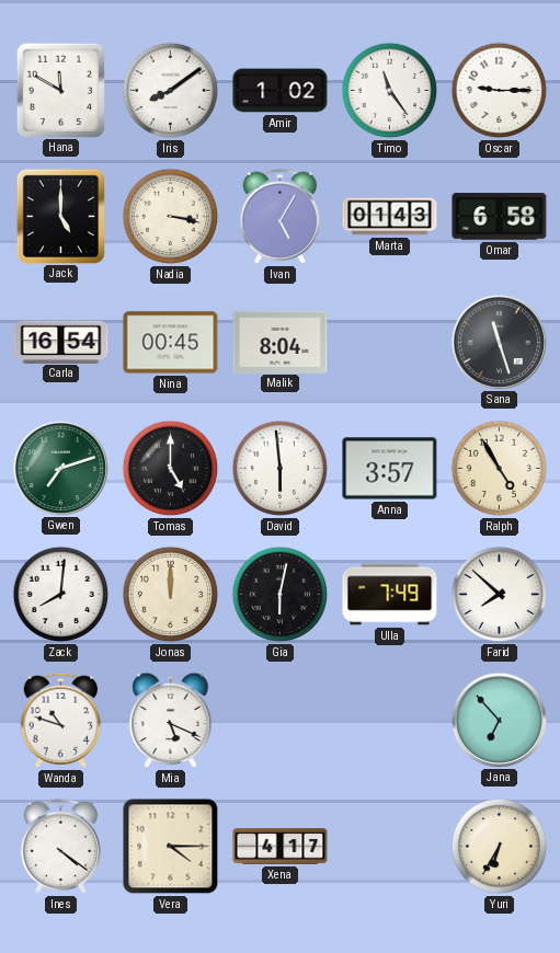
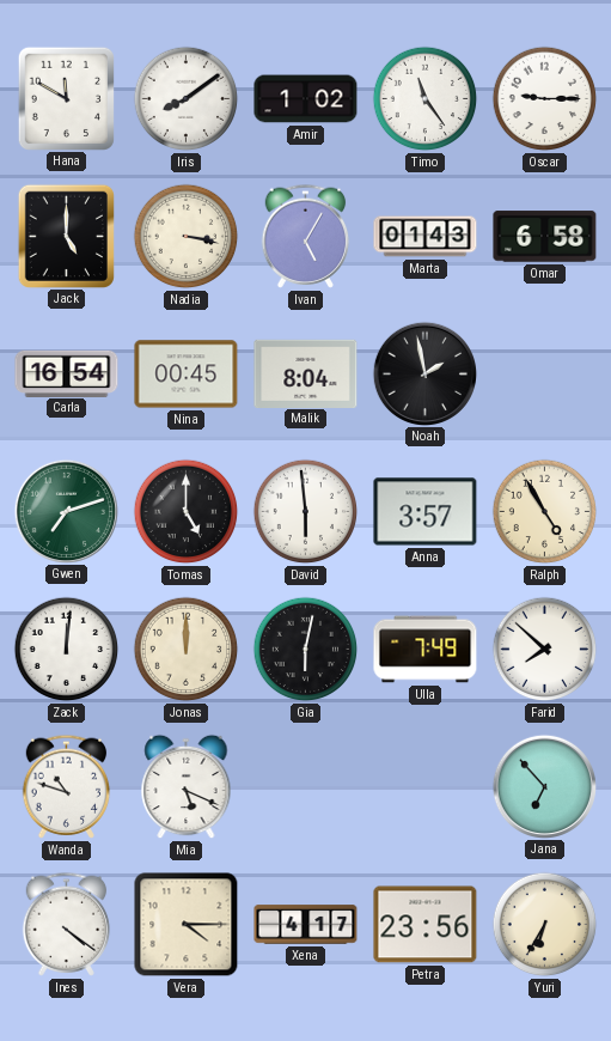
Noah: none -> 1:58
Sana: 11:27 -> none
Zack: 8:01 -> 12:01
Petra: none -> 23:56
